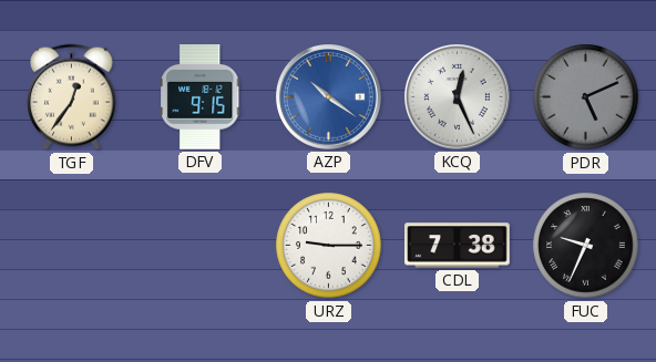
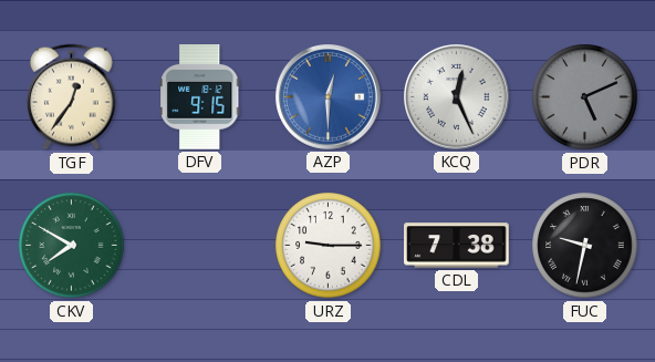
AZP: 10:21 -> 12:30
CKV: none -> 7:50
FUC: 9:34 -> 9:32
